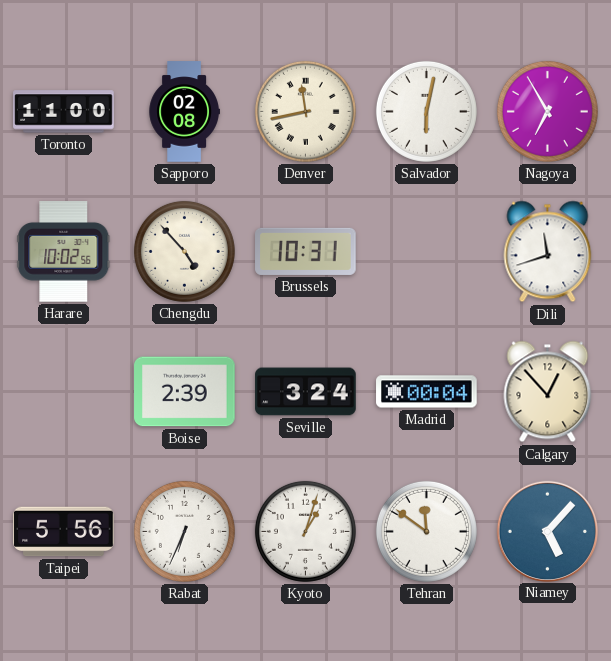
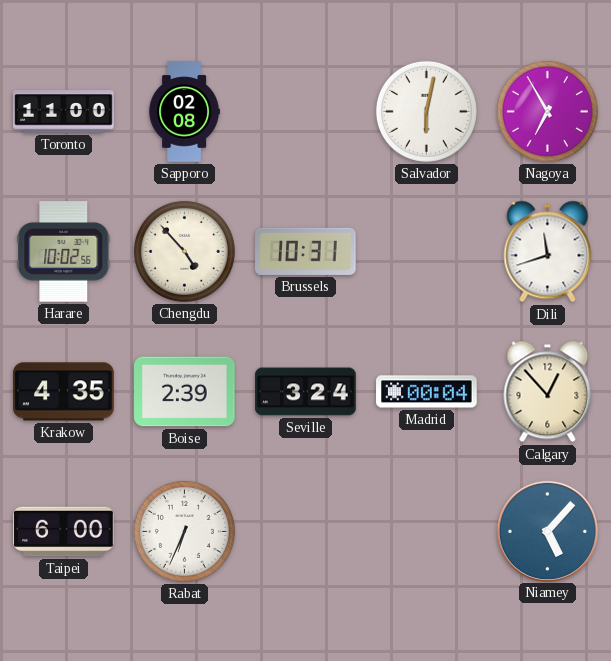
Denver: 11:43 -> none
Krakow: none -> 4:35
Taipei: 5:56 -> 6:00
Kyoto: 1:03 -> none
Tehran: 11:51 -> none
